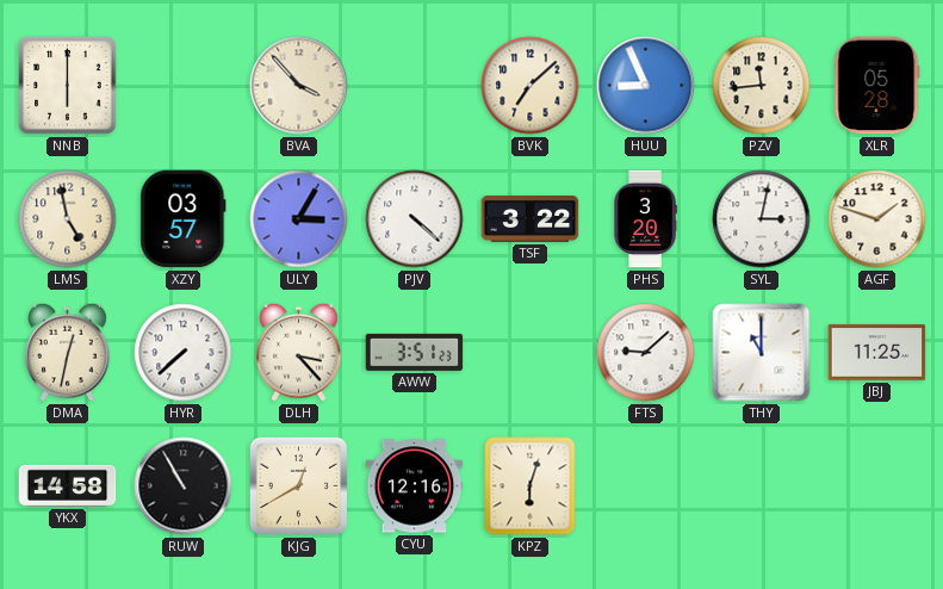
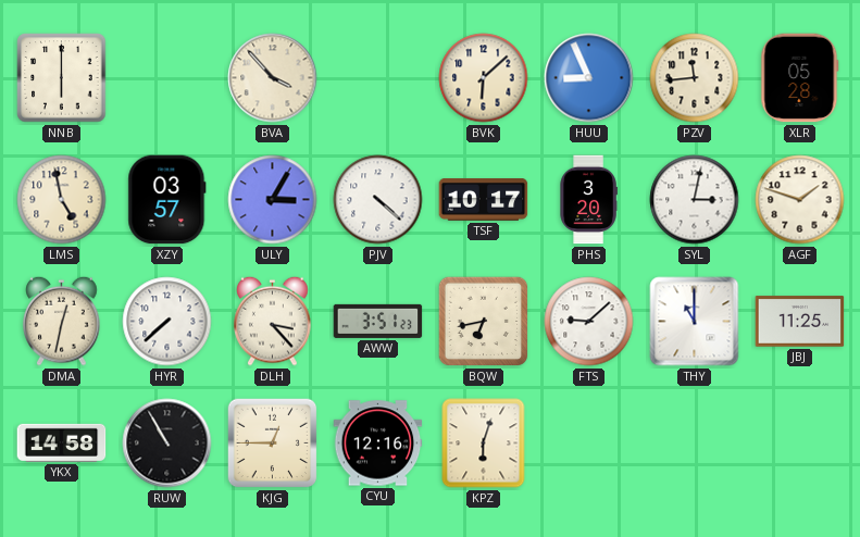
BVK: 7:08 -> 6:08
TSF: 3:22 -> 10:17
BQW: none -> 6:43
KJG: 12:40 -> 12:45
